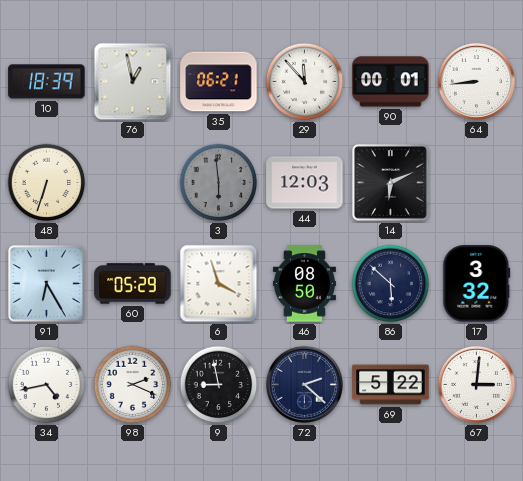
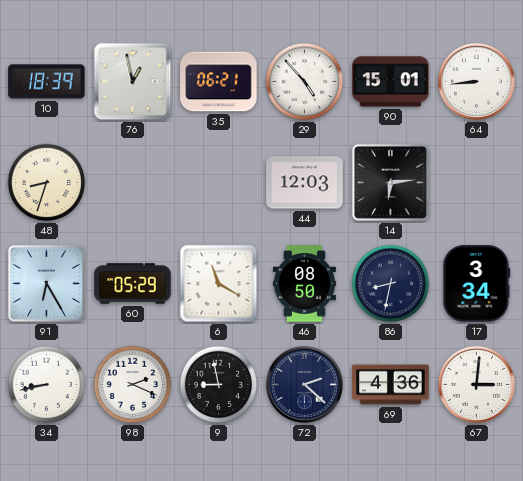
29: 11:53 -> 4:53
90: 00:01 -> 15:01
48: 6:33 -> 8:33
3: 5:59 -> none
14: 6:11 -> 6:14
6: 3:57 -> 11:20
86: 5:52 -> 8:32
17: 3:32 -> 3:34
34: 4:43 -> 8:43
69: 5:22 -> 4:36
